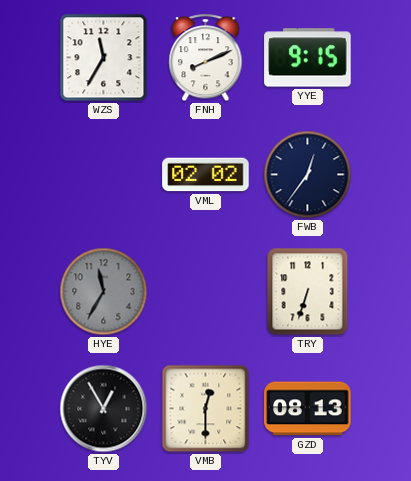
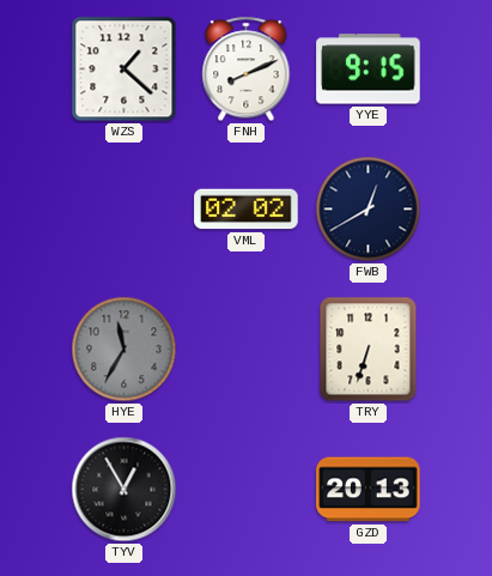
WZS: 11:35 -> 1:22
FWB: 12:36 -> 12:40
VMB: 12:30 -> none
GZD: 08:13 -> 20:13
